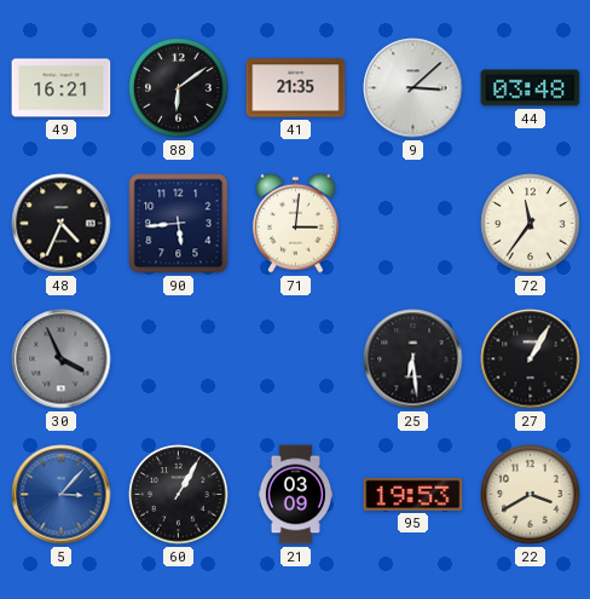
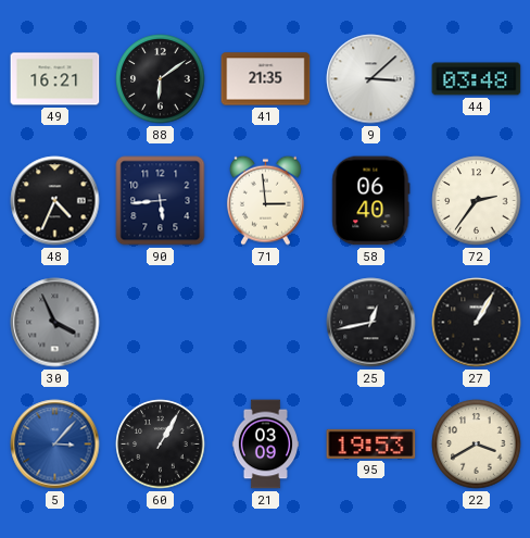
71: 3:01 -> 2:59
58: none -> 06:40
72: 11:36 -> 2:36
25: 6:29 -> 12:43
